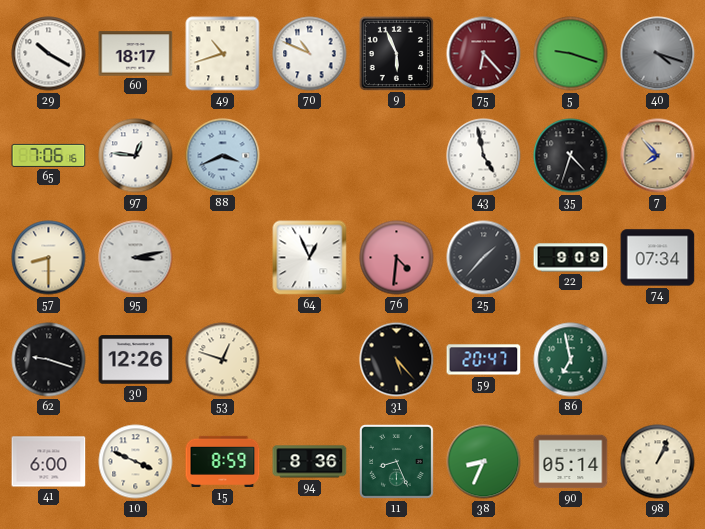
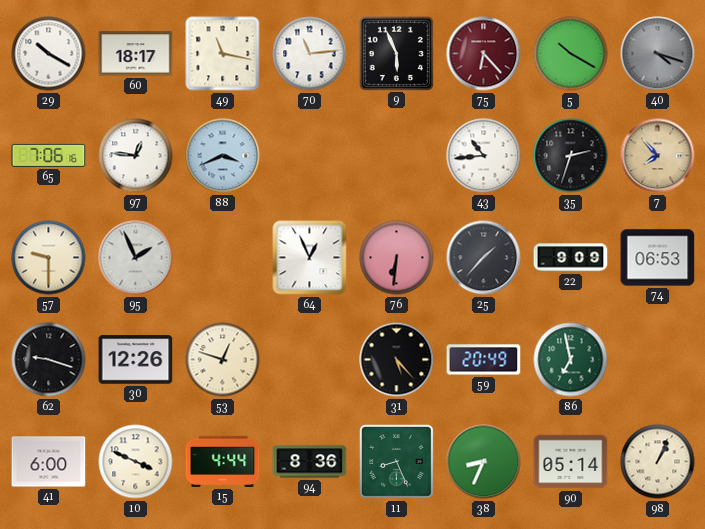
49: 10:42 -> 11:17
70: 10:49 -> 11:14
5: 9:18 -> 10:20
43: 4:58 -> 10:44
35: 4:33 -> 2:33
57: 8:30 -> 9:30
95: 3:13 -> 1:56
76: 4:31 -> 6:31
74: 07:34 -> 06:53
59: 20:47 -> 20:49
15: 8:59 -> 4:44
